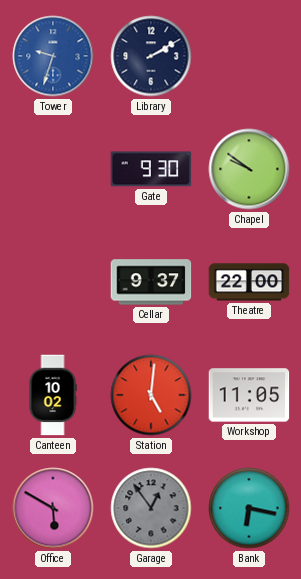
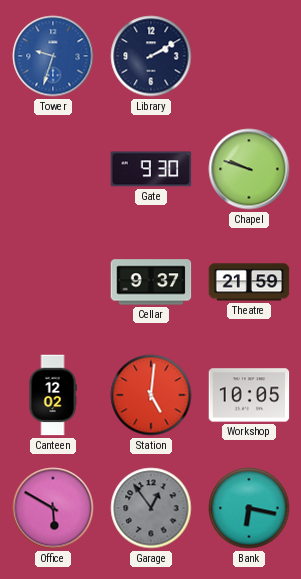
Chapel: 9:51 -> 9:48
Theatre: 22:00 -> 21:59
Canteen: 10:02 -> 12:02
Workshop: 11:05 -> 10:05
